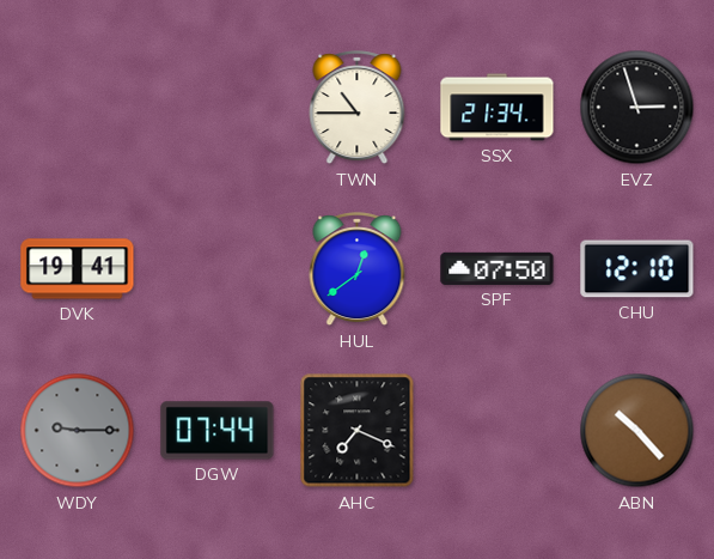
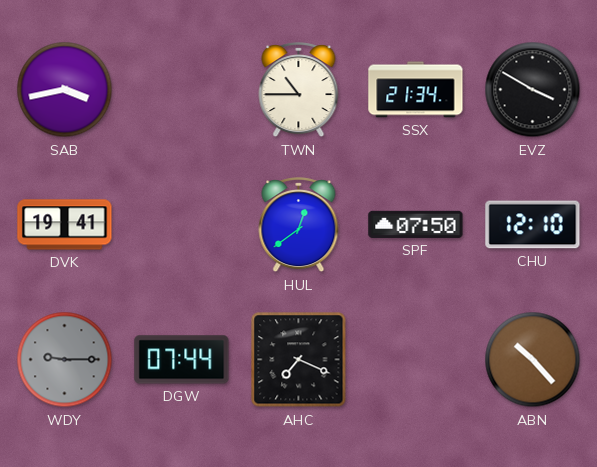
SAB: none -> 3:43
EVZ: 2:57 -> 3:50
